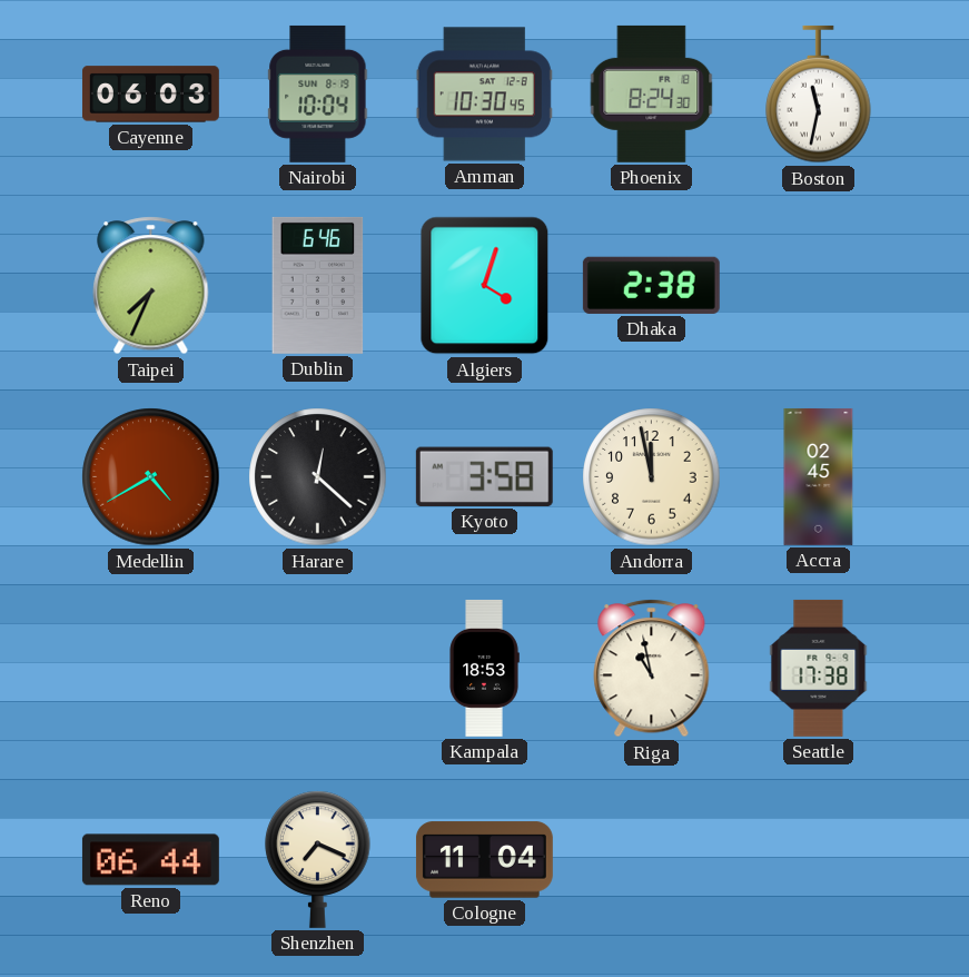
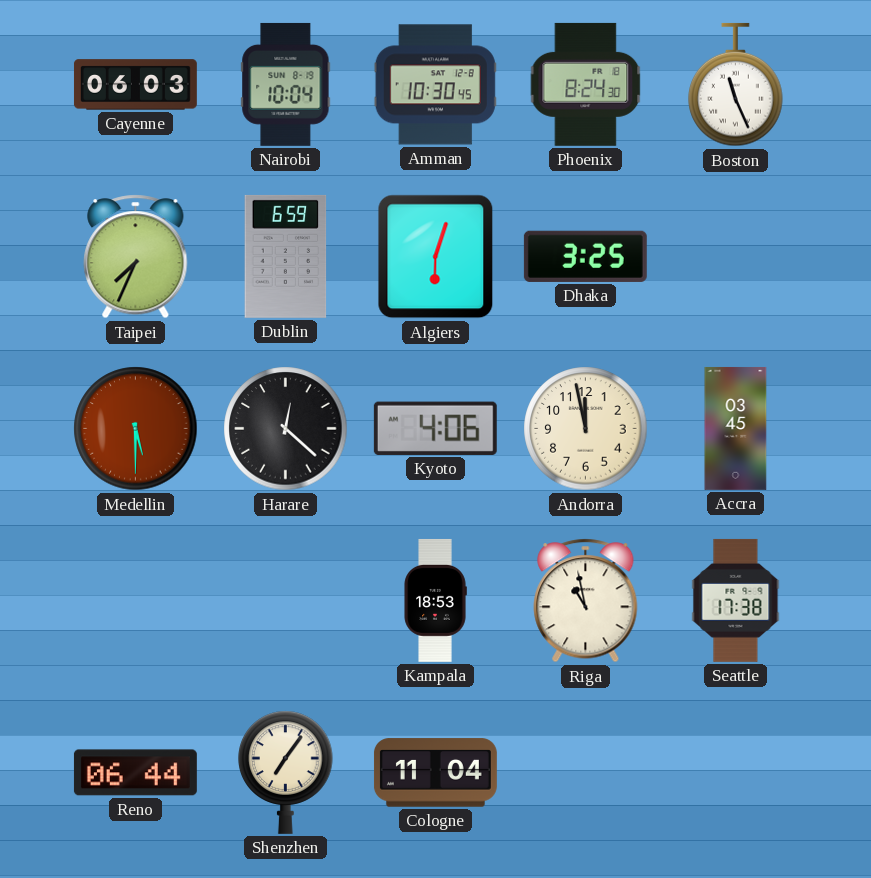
Boston: 11:32 -> 11:26
Dublin: 6:46 -> 6:59
Algiers: 4:03 -> 6:03
Dhaka: 2:38 -> 3:25
Medellin: 4:40 -> 5:30
Kyoto: 3:58 -> 4:06
Accra: 02:45 -> 03:45
Shenzhen: 7:19 -> 7:06
